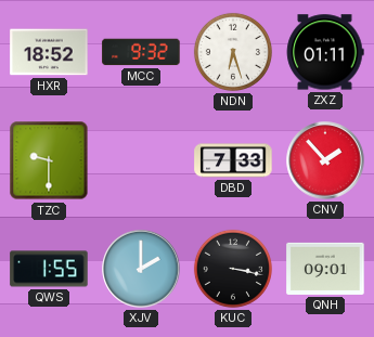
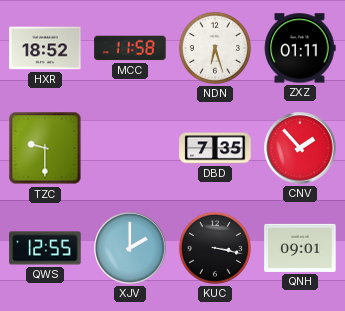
MCC: 9:32 -> 11:58
DBD: 7:33 -> 7:35
QWS: 1:55 -> 12:55
